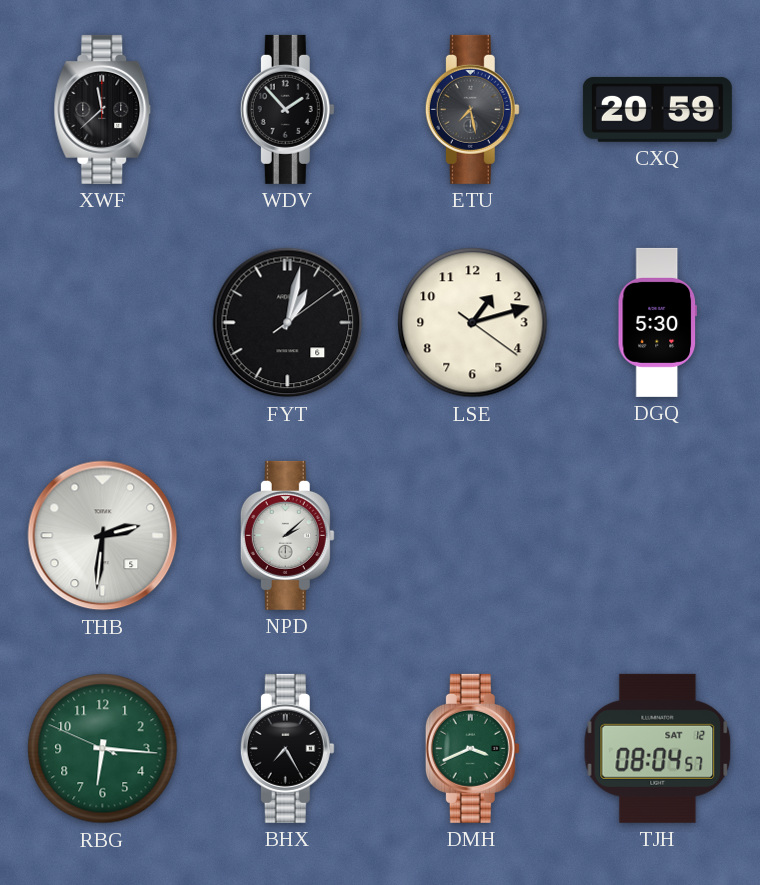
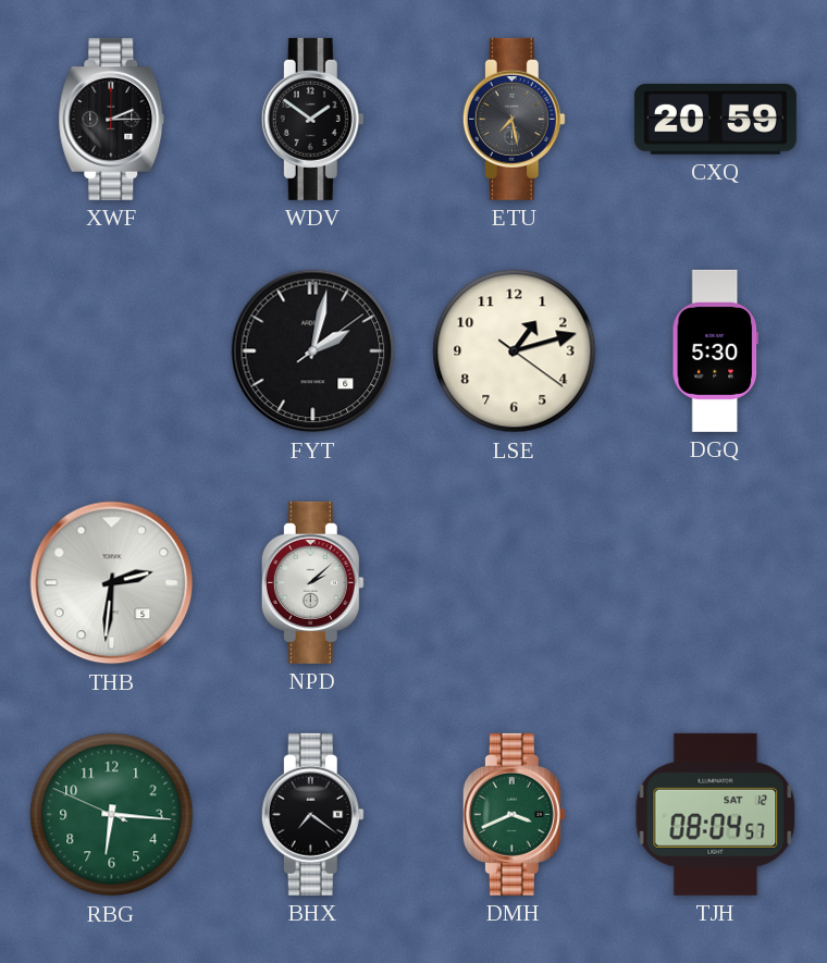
XWF: 11:38 -> 2:15
WDV: 1:53 -> 1:51
FYT: 1:02 -> 2:02
BHX: 7:25 -> 7:21
